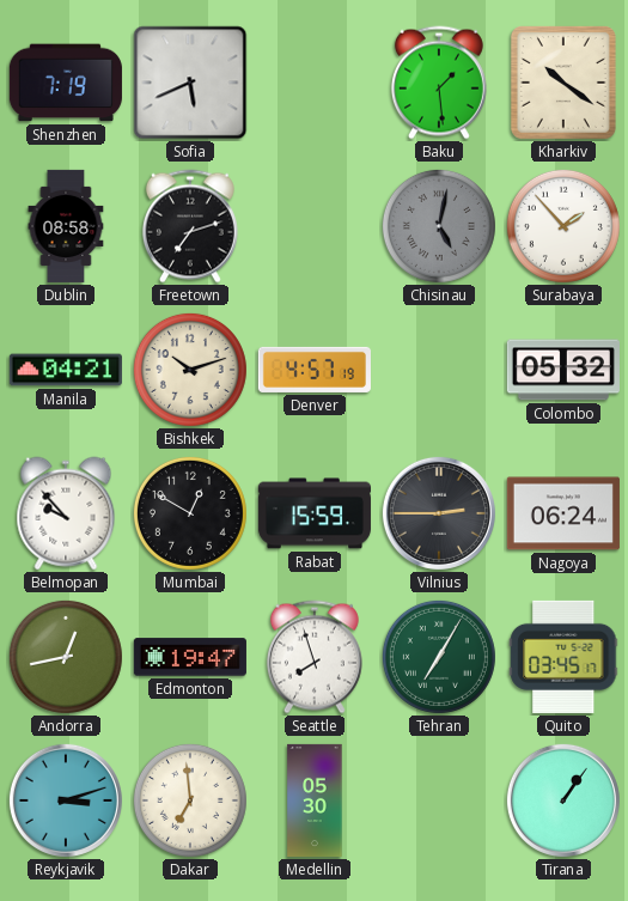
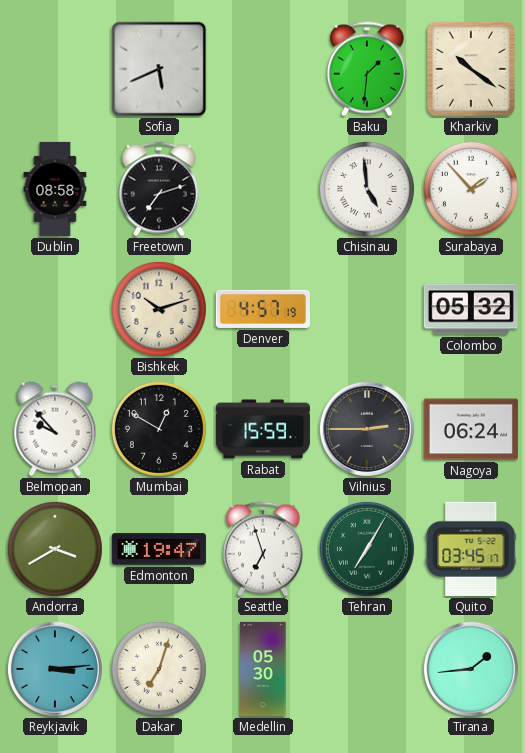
Shenzhen: 7:19 -> none
Baku: 1:29 -> 1:31
Chisinau: 5:02 -> 4:59
Chisinau dial: grey -> white
Manila: 04:21 -> none
Andorra: 12:43 -> 3:40
Seattle: 7:57 -> 6:57
Reykjavik: 3:12 -> 3:14
Dakar: 6:59 -> 7:03
Tirana: 1:06 -> 1:44
